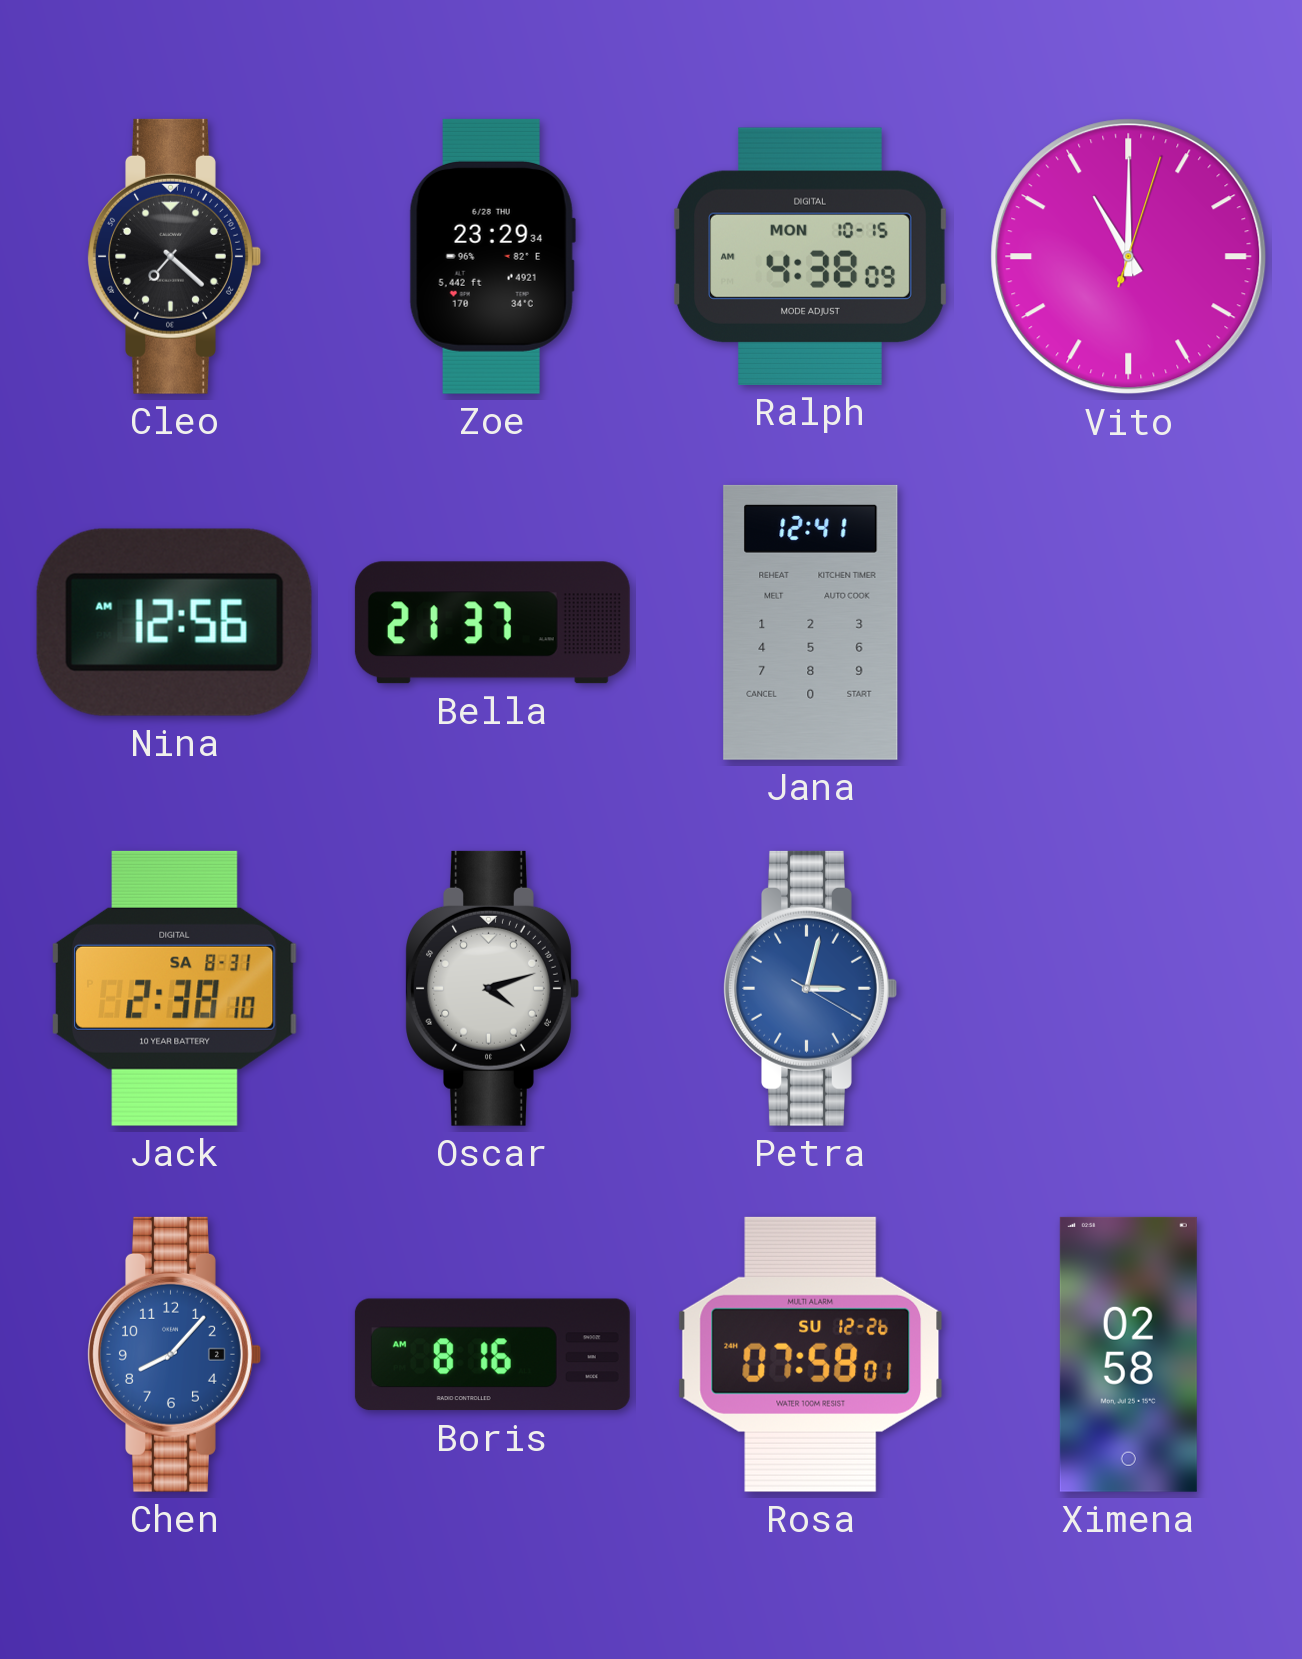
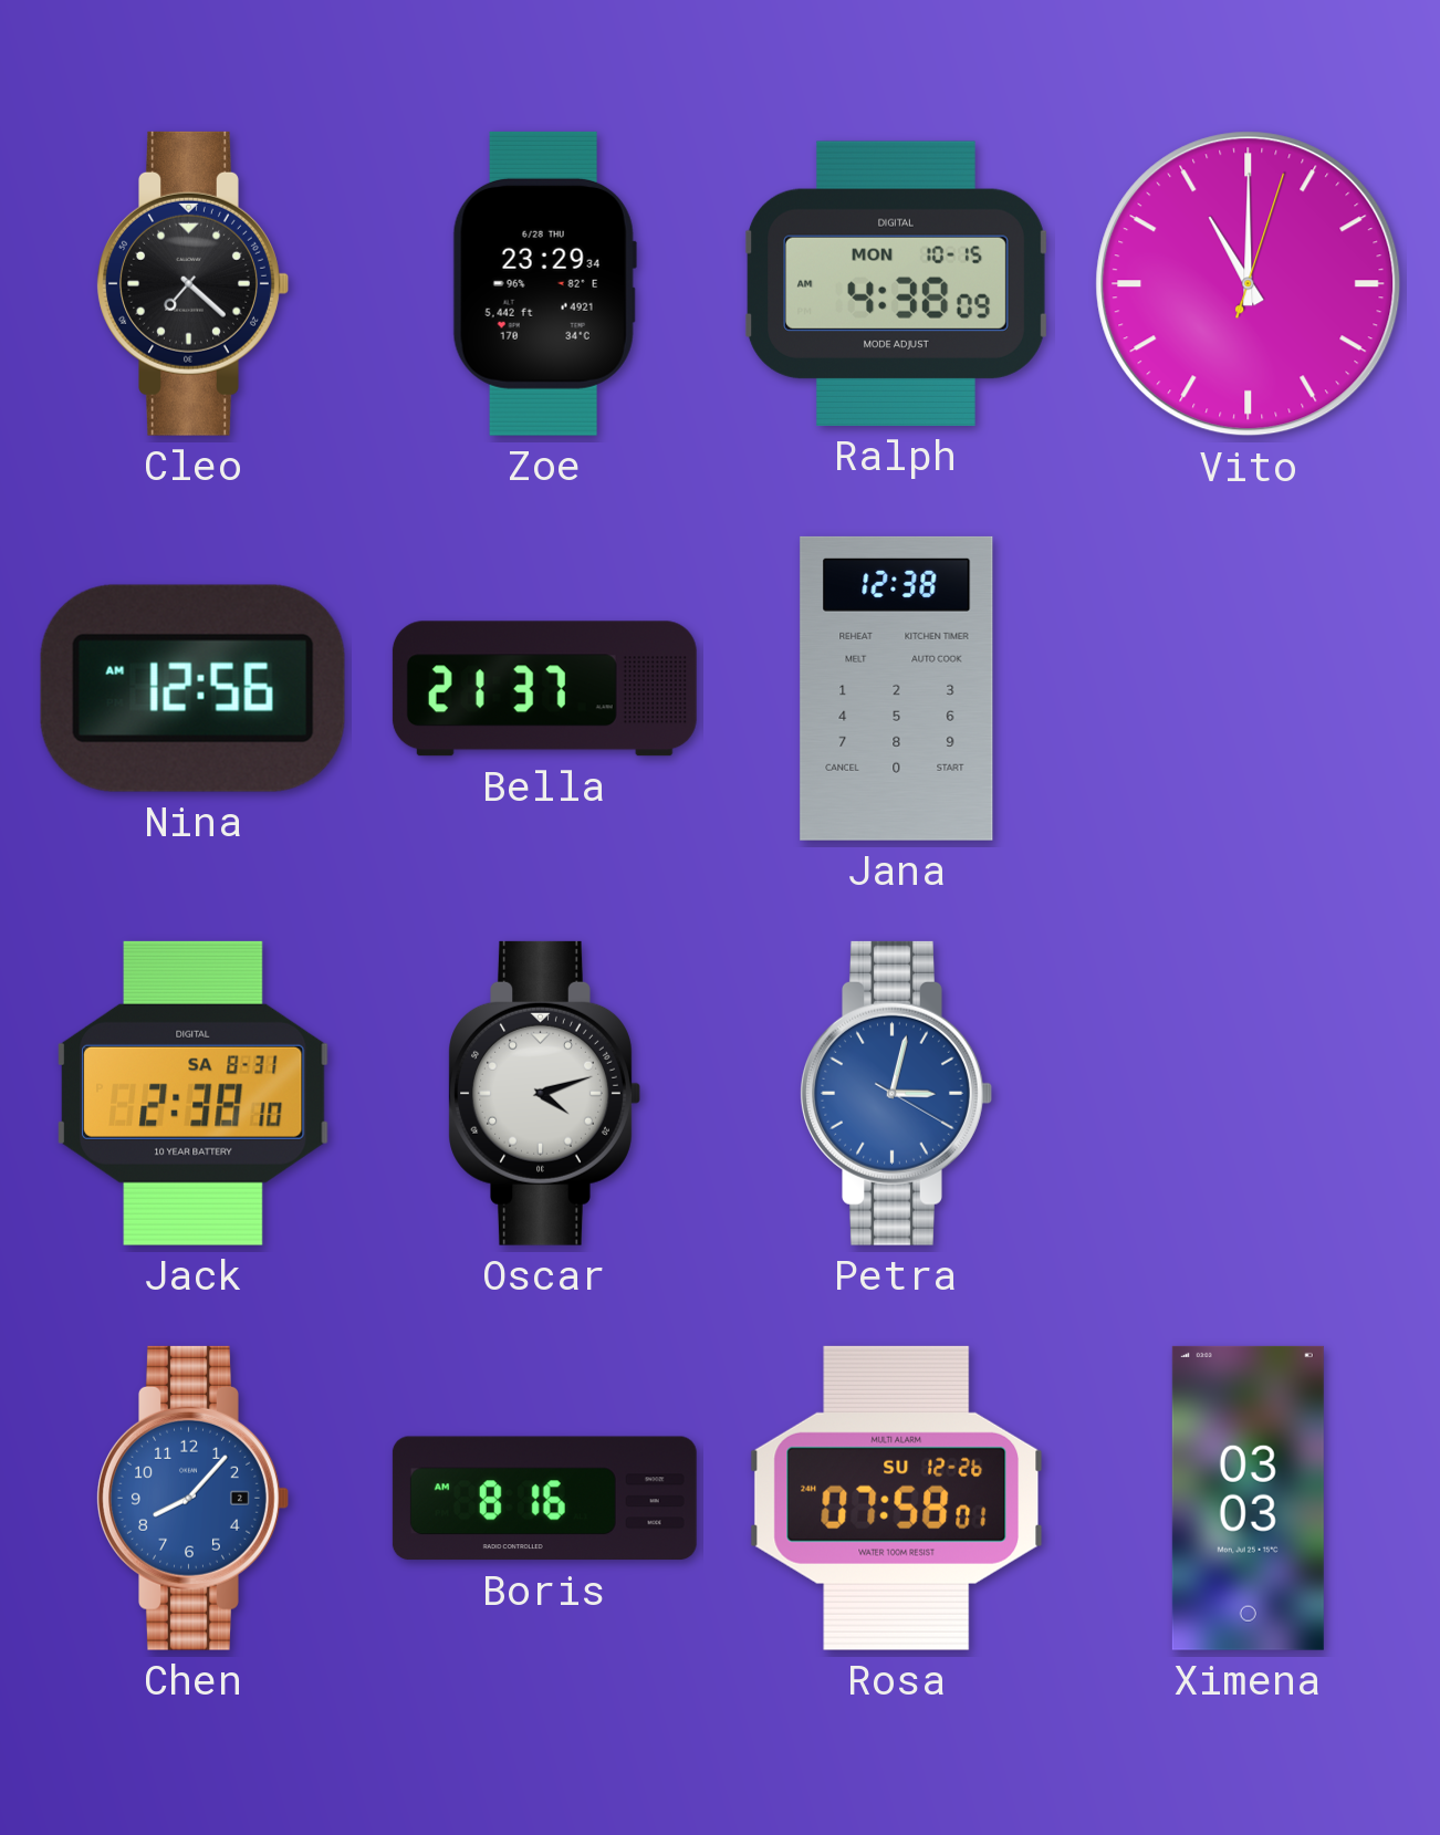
Jana: 12:41 -> 12:38
Ximena: 02:58 -> 03:03
